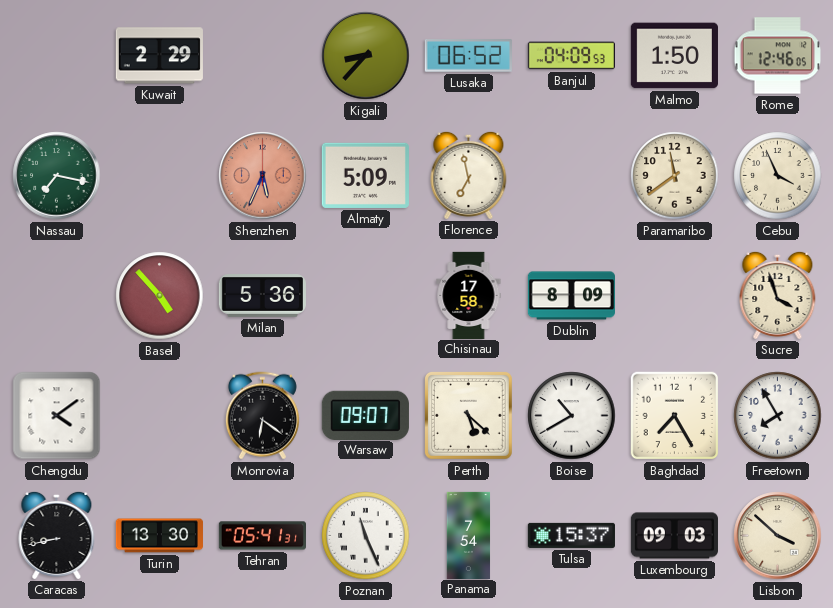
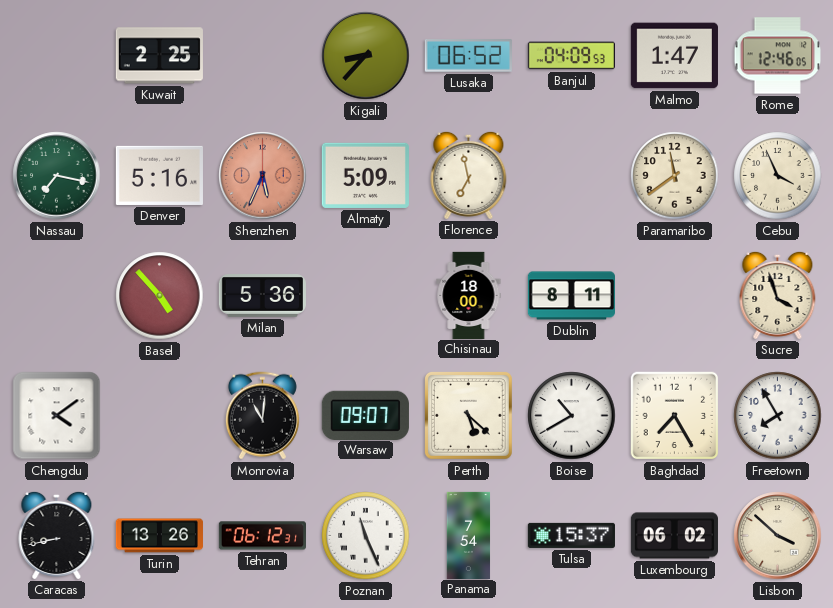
Kuwait: 2:29 -> 2:25
Malmo: 1:50 -> 1:47
Denver: none -> 5:16
Chisinau: 17:58 -> 18:00
Dublin: 8:09 -> 8:11
Monrovia: 6:21 -> 11:01
Turin: 13:30 -> 13:26
Tehran: 05:41 -> 06:12
Luxembourg: 09:03 -> 06:02
